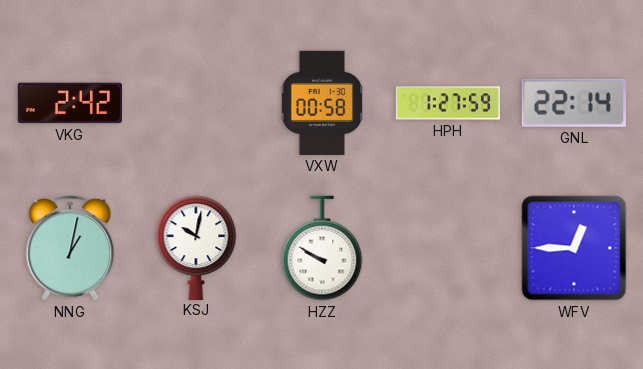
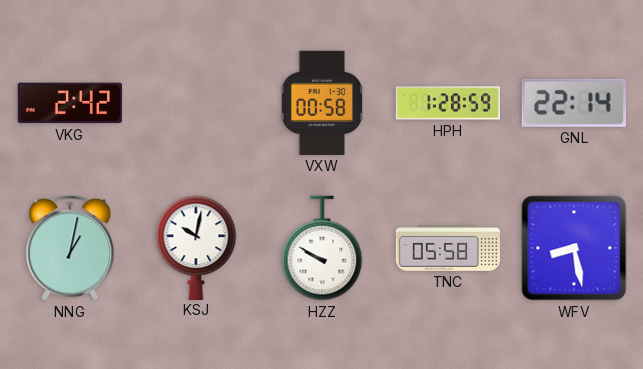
HPH: 1:27 -> 1:28
TNC: none -> 05:58
WFV: 12:45 -> 8:28
